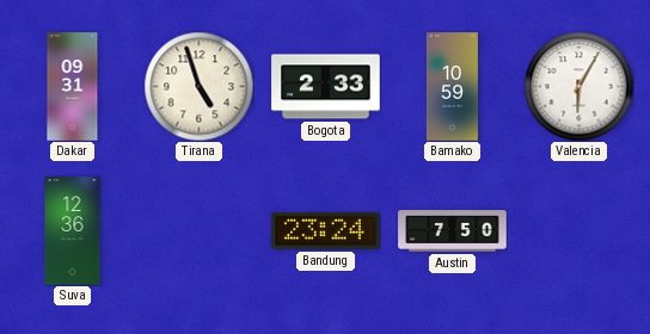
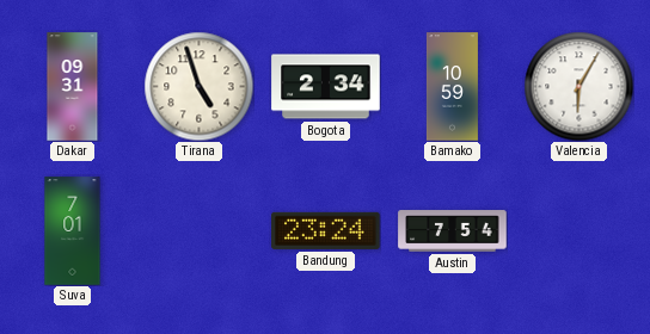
Bogota: 2:33 -> 2:34
Suva: 12:36 -> 7:01
Austin: 7:50 -> 7:54
